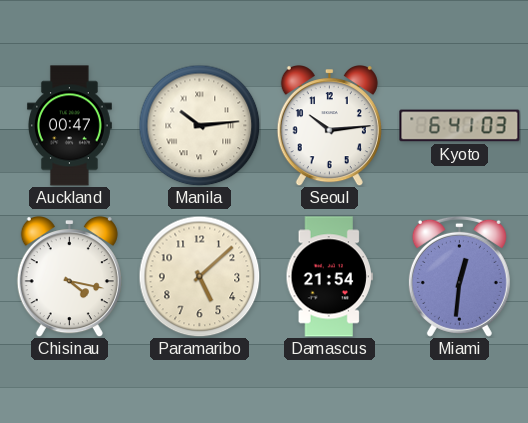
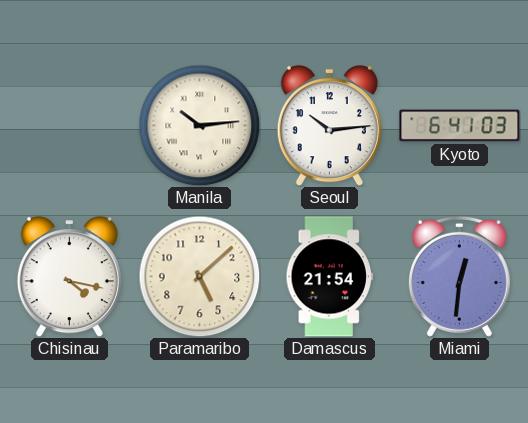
Auckland: 00:47 -> none
